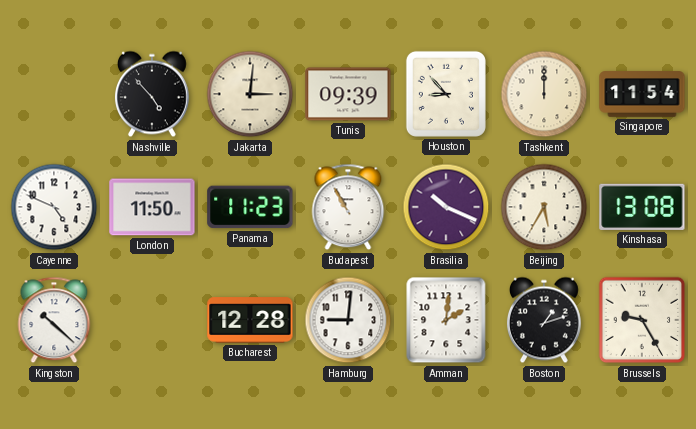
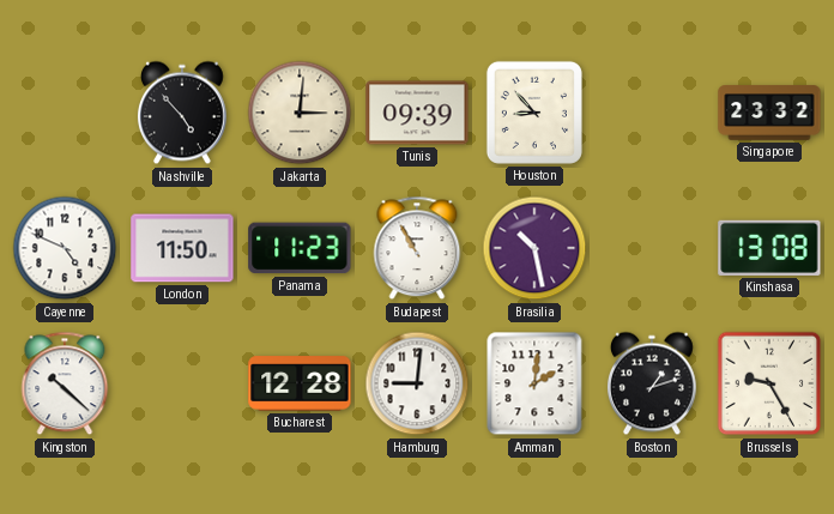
Tashkent: 12:00 -> none
Singapore: 11:54 -> 23:32
Brasilia: 10:19 -> 10:28
Beijing: 5:35 -> none
